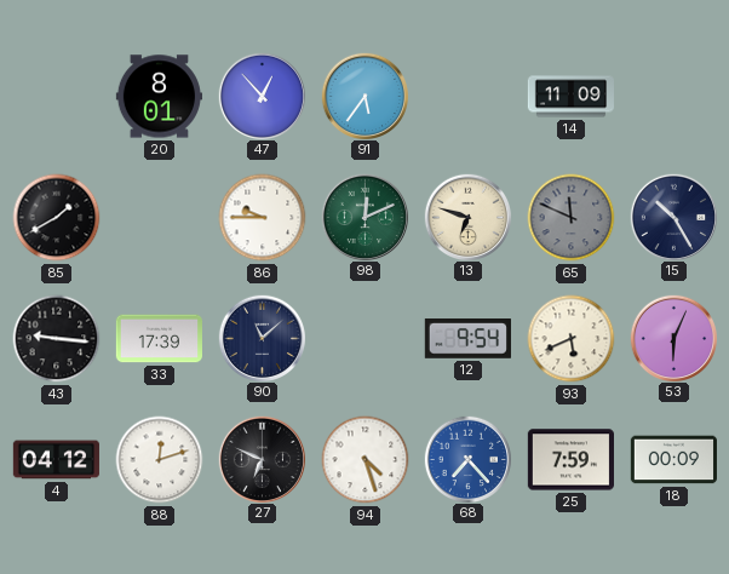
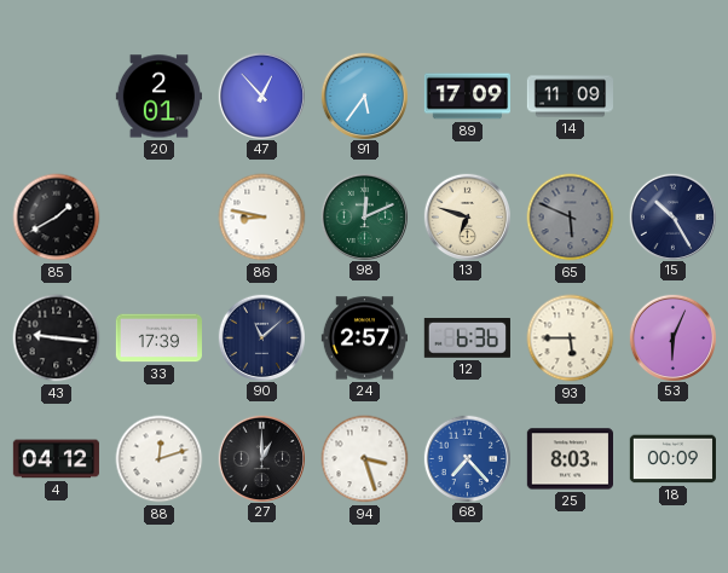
20: 8:01 -> 2:01
89: none -> 17:09
86: 9:45 -> 8:47
65: 11:49 -> 5:49
24: none -> 2:57
12: 9:54 -> 6:36
93: 5:41 -> 5:45
27: 6:49 -> 1:00
94: 4:27 -> 3:27
25: 7:59 -> 8:03
